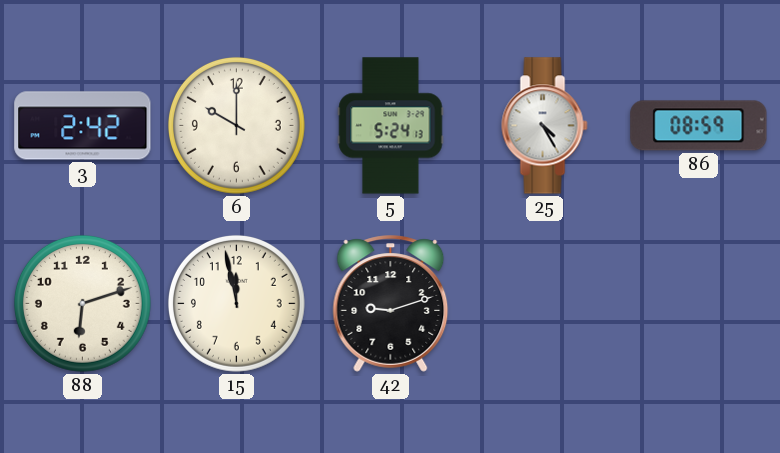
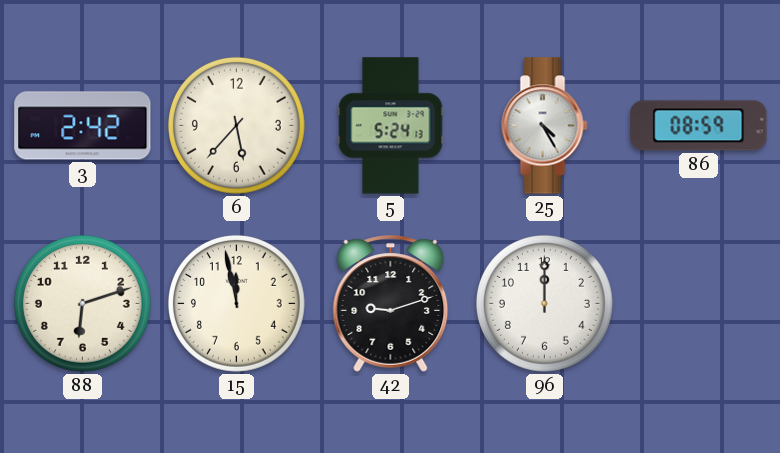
6: 10:00 -> 5:37
96: none -> 12:00
